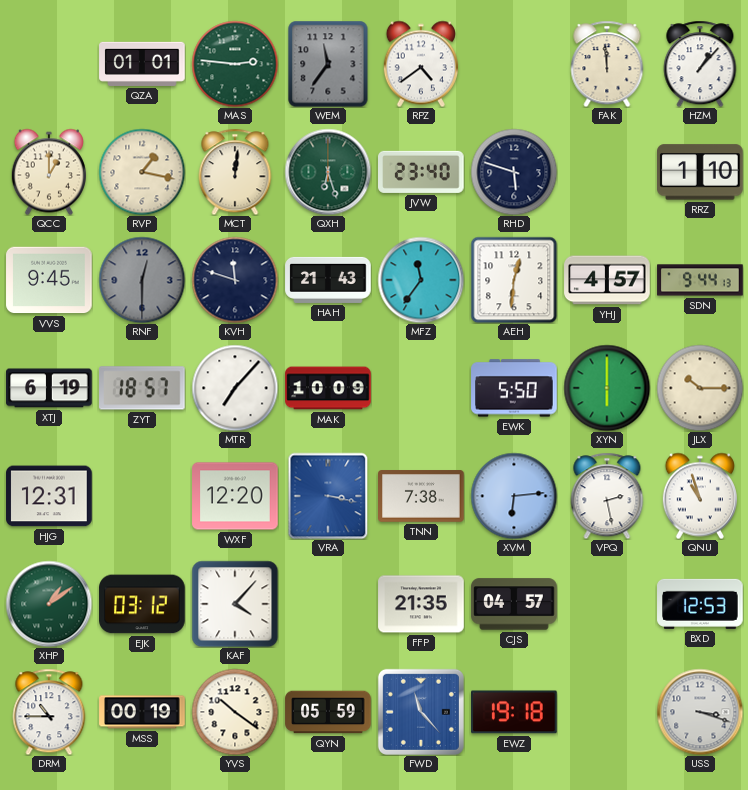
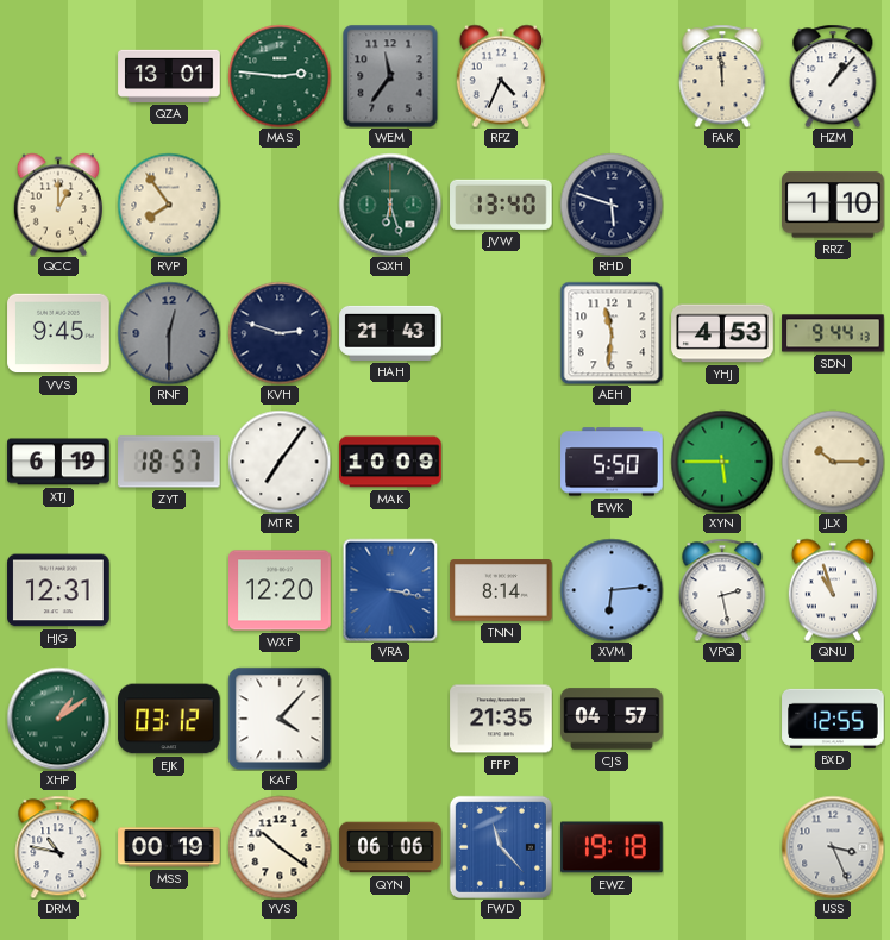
QZA: 01:01 -> 13:01
RPZ: 4:39 -> 4:34
RVP: 1:17 -> 7:54
MCT: 12:01 -> none
JVW: 23:40 -> 13:40
KVH: 11:48 -> 2:48
MFZ: 11:36 -> none
AEH: 12:31 -> 11:31
YHJ: 4:57 -> 4:53
MTR: 7:07 -> 7:06
XYN: 6:00 -> 5:45
TNN: 7:38 -> 8:14
BXD: 12:53 -> 12:55
DRM: 10:45 -> 10:47
QYN: 05:59 -> 06:06
USS: 3:18 -> 3:26
